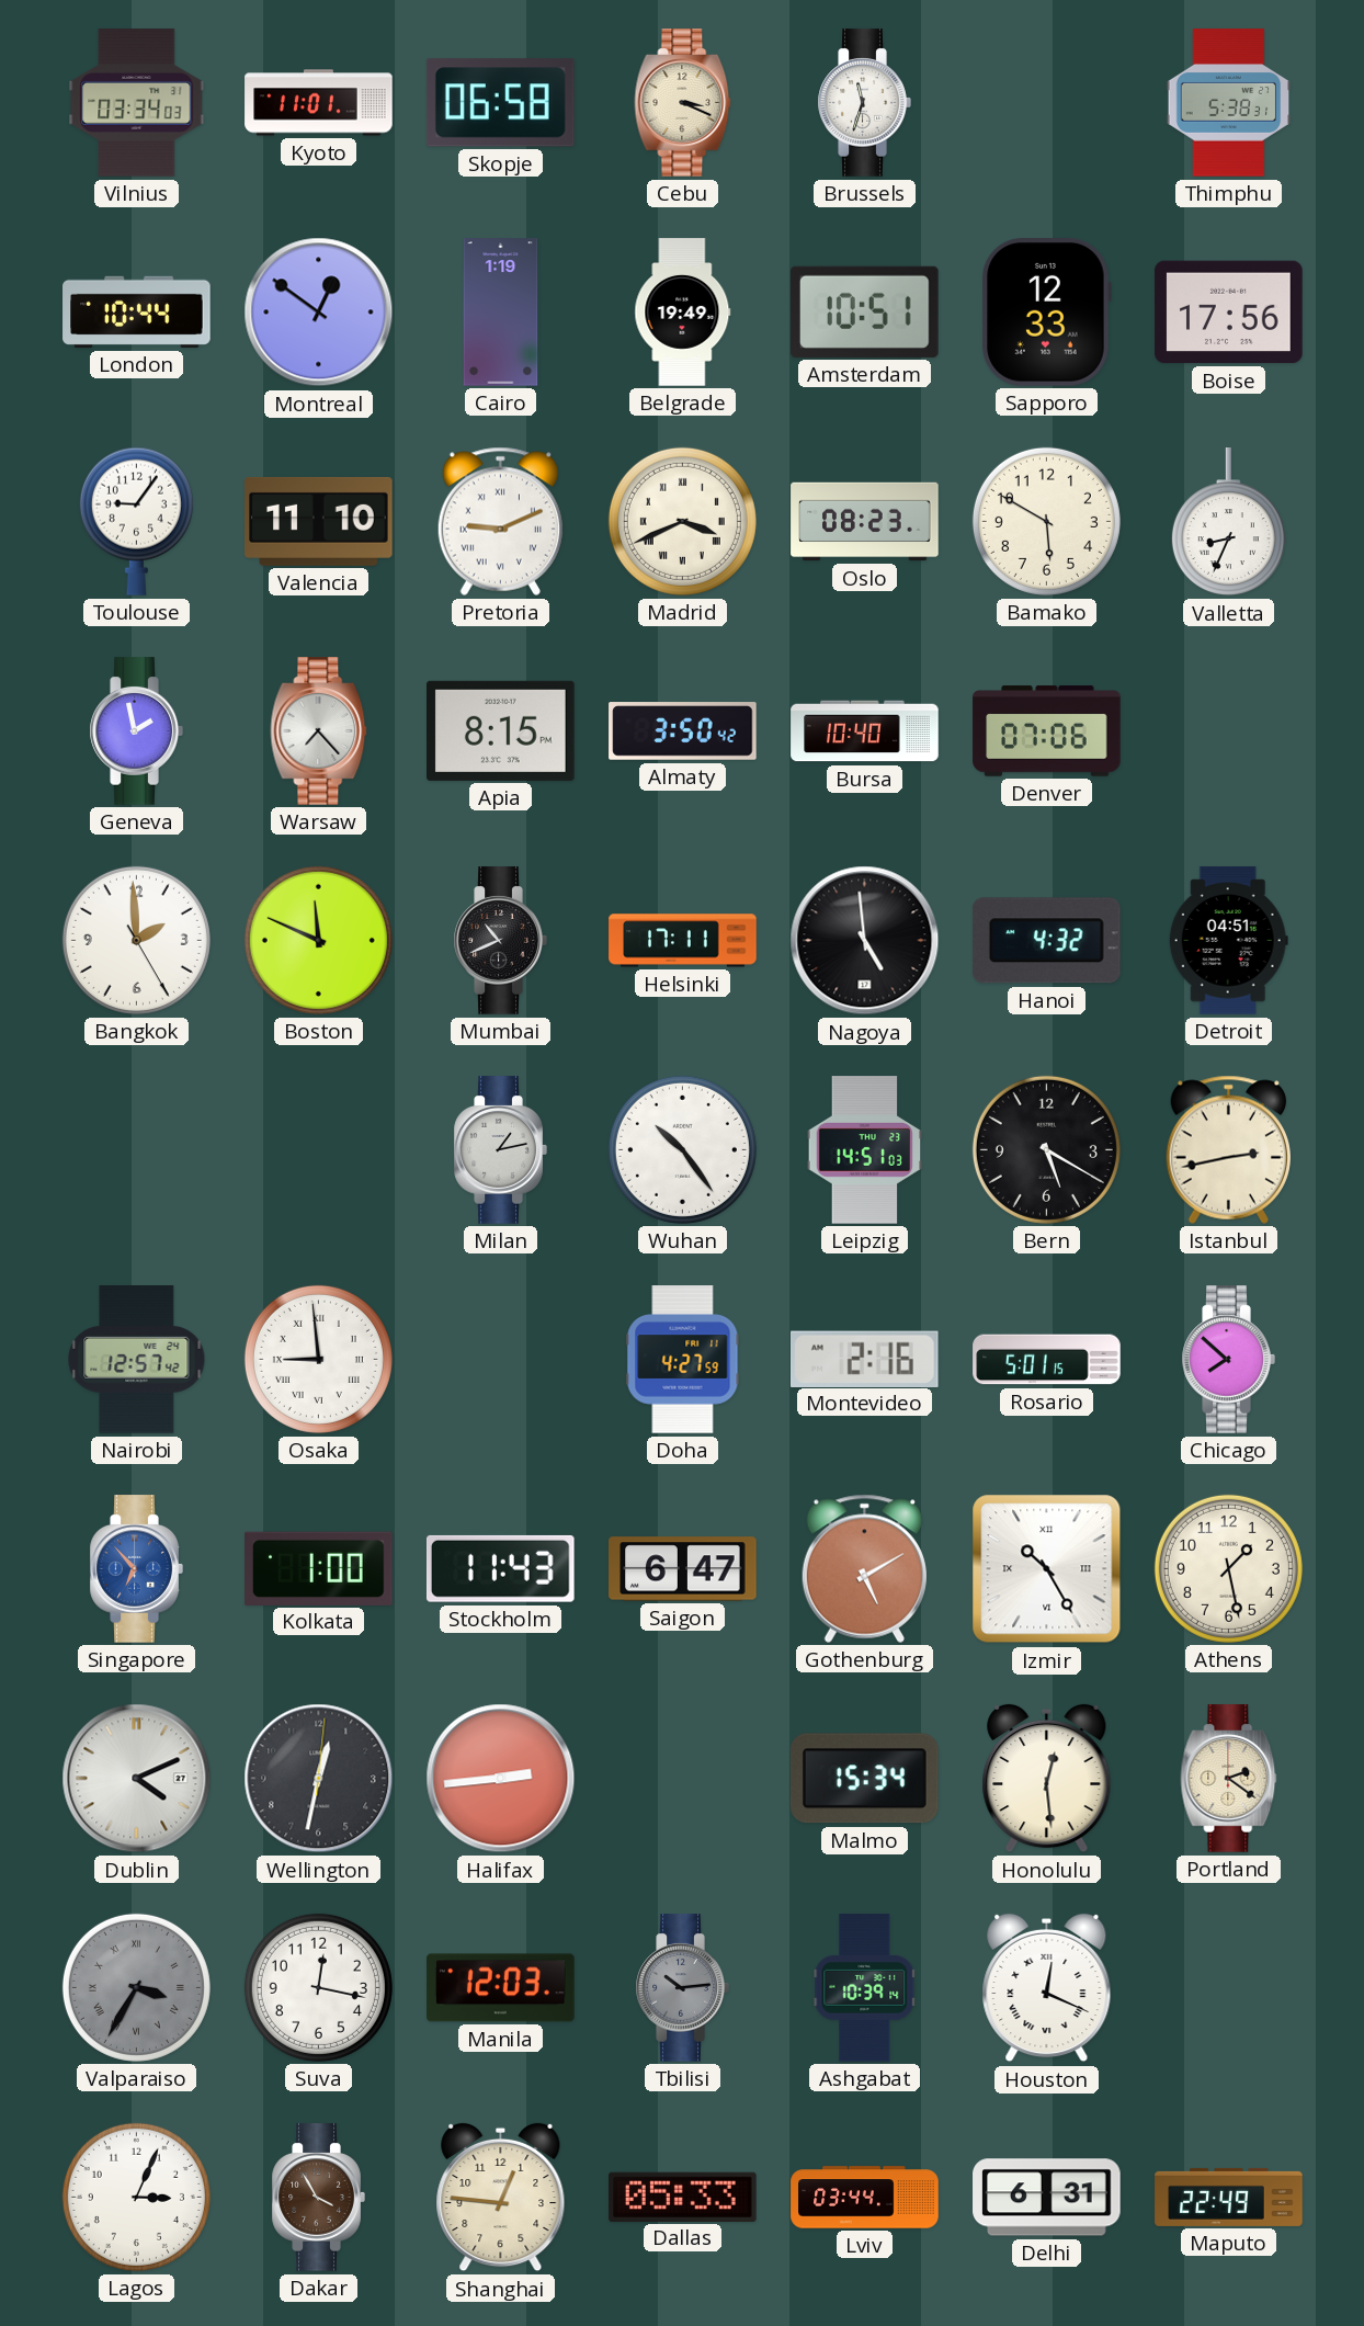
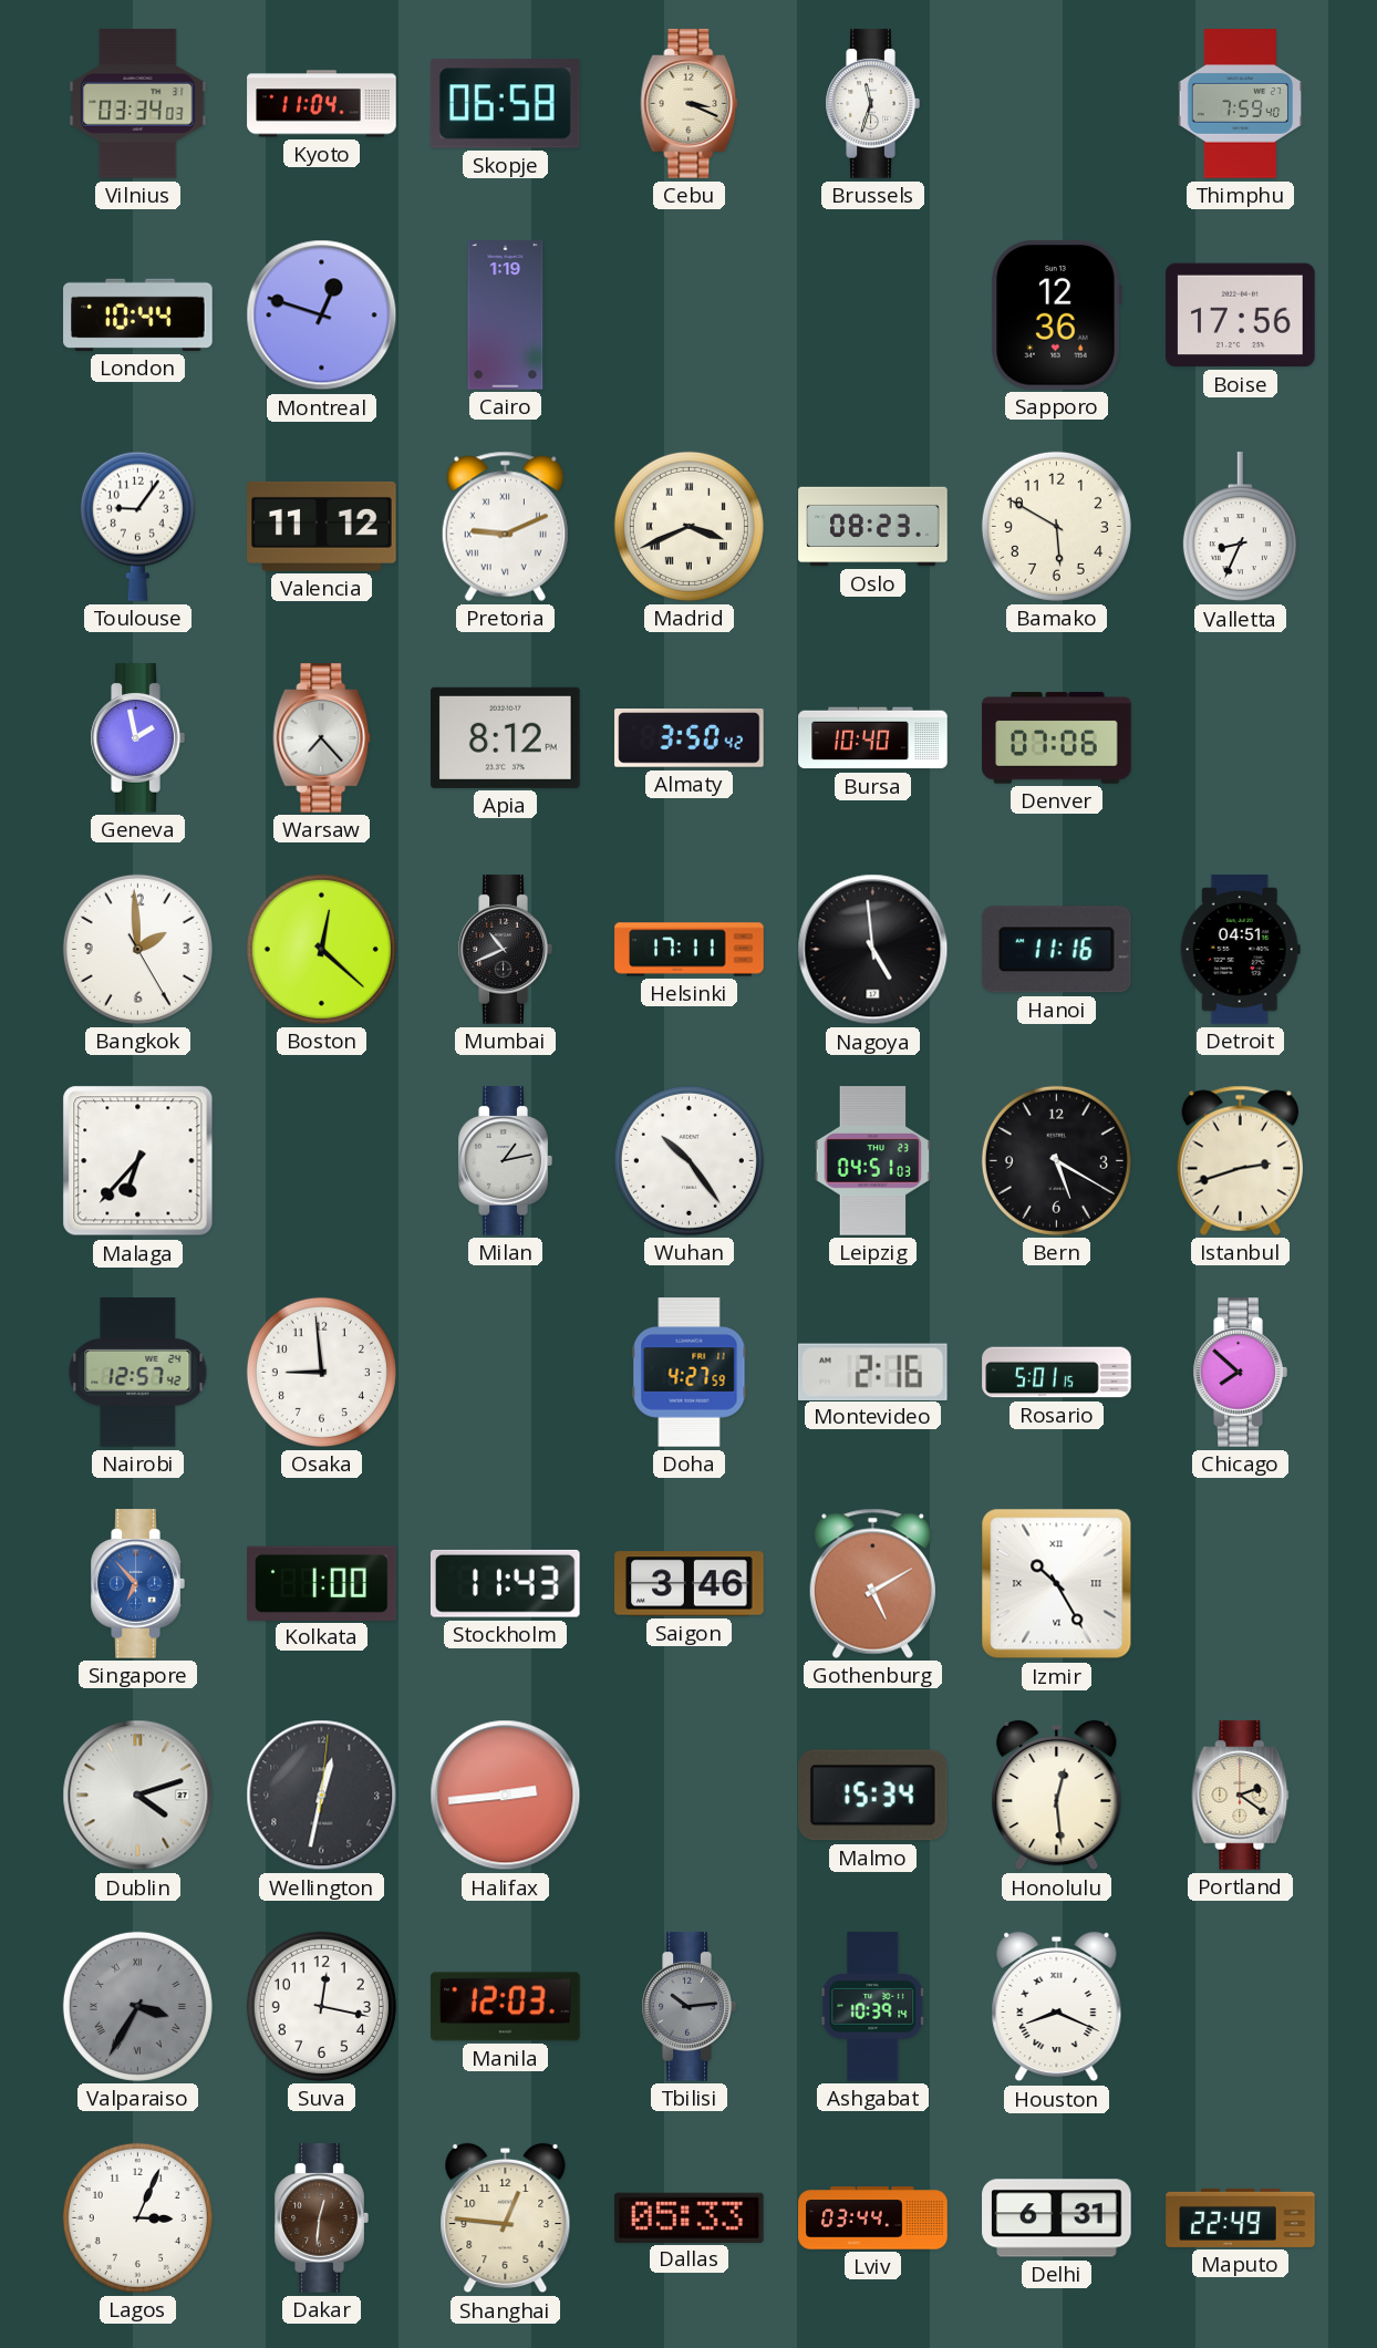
Kyoto: 11:01 -> 11:04
Thimphu: 5:38 -> 7:59
Montreal: 12:51 -> 12:48
Belgrade: 19:49 -> none
Amsterdam: 10:51 -> none
Sapporo: 12:33 -> 12:36
Valencia: 11:10 -> 11:12
Apia: 8:15 -> 8:12
Boston: 11:49 -> 12:22
Hanoi: 4:32 -> 11:16
Malaga: none -> 6:37
Leipzig: 14:51 -> 04:51
Istanbul: 2:43 -> 2:42
Osaka numerals: Roman -> Arabic
Saigon: 6:47 -> 3:46
Athens: 1:28 -> none
Dublin: 4:11 -> 4:12
Houston: 12:19 -> 8:19
Dakar: 3:55 -> 12:31
